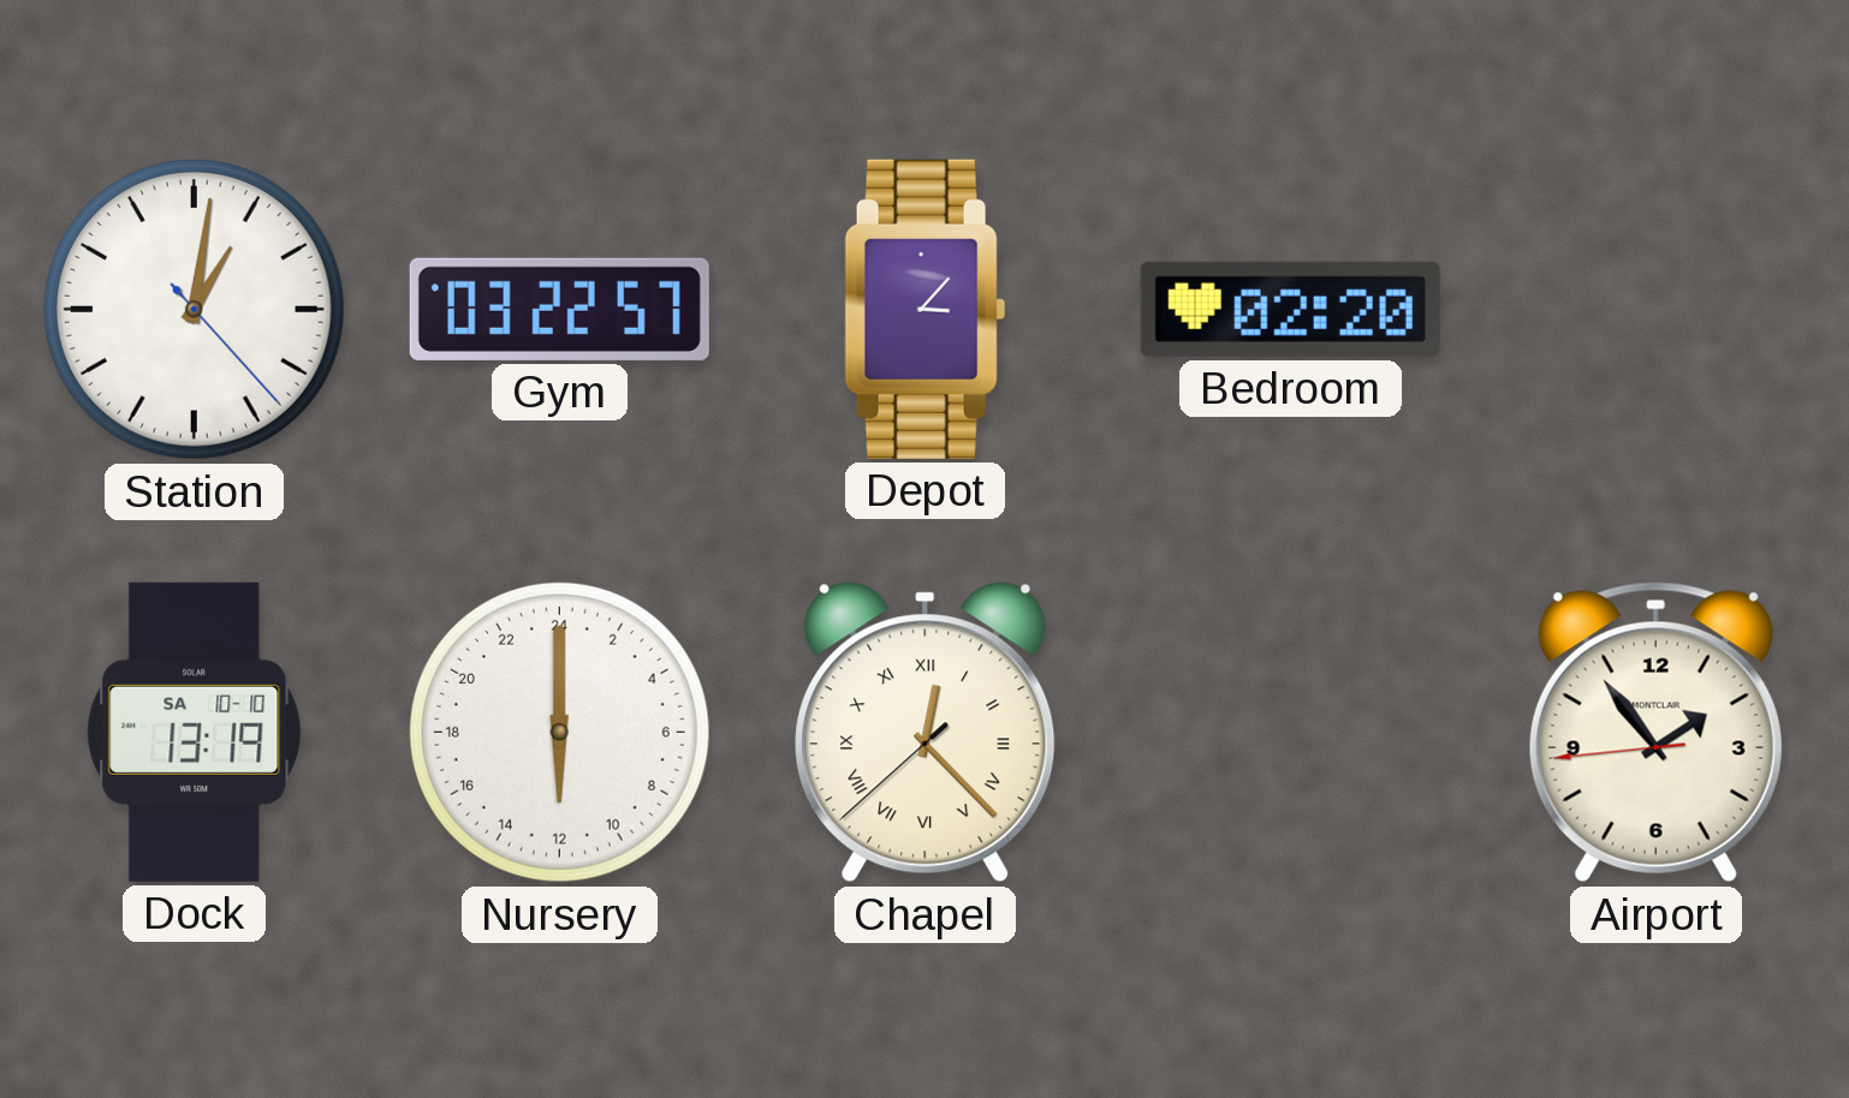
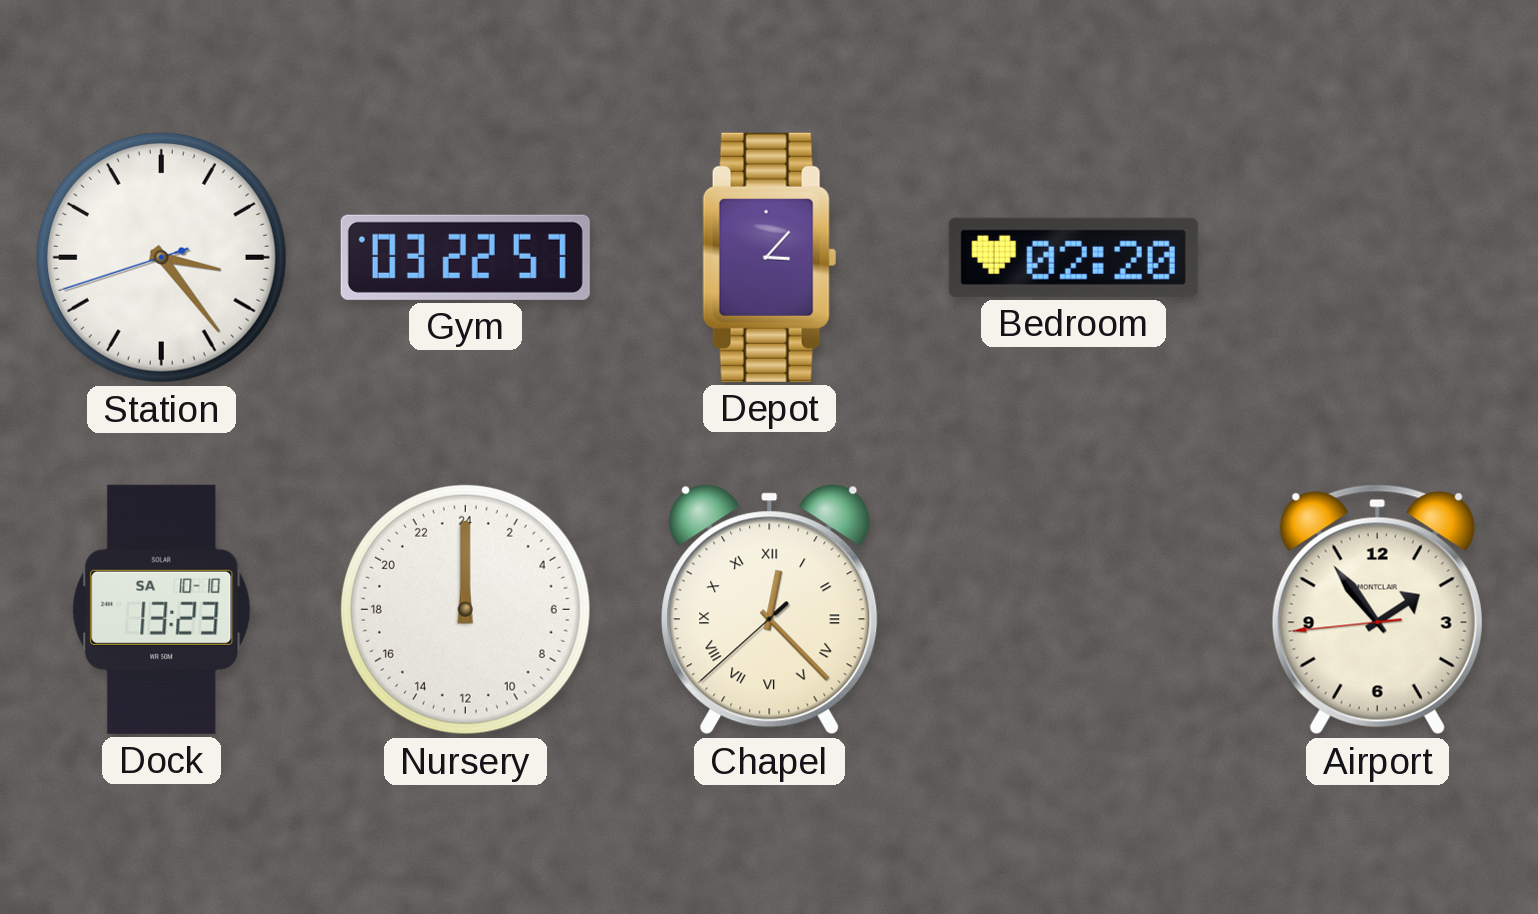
Station: 1:01 -> 3:23
Dock: 13:19 -> 13:23
Nursery: 12:00 -> 0:00
